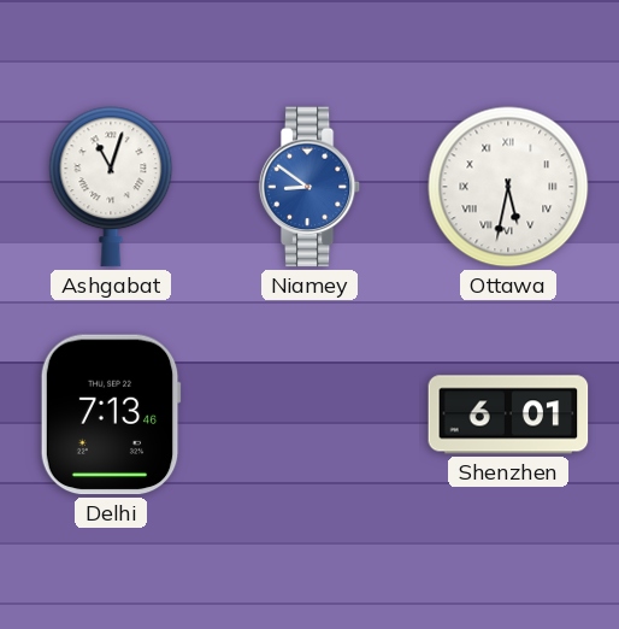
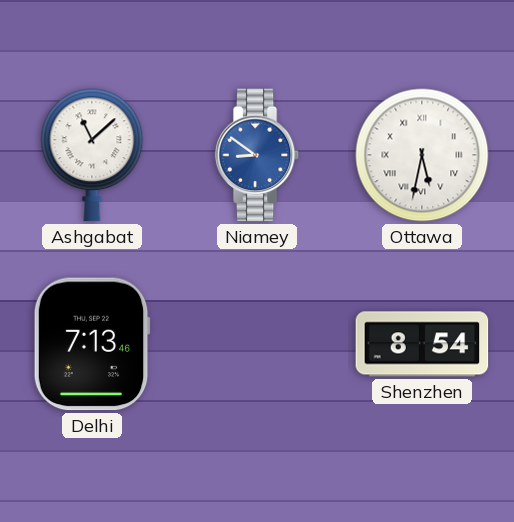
Ashgabat: 11:03 -> 11:08
Shenzhen: 6:01 -> 8:54
